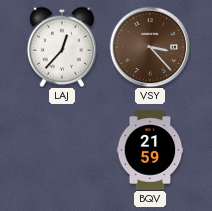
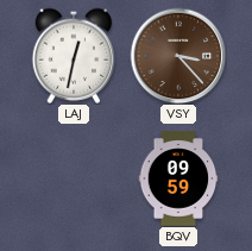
LAJ: 12:37 -> 12:32
BQV: 21:59 -> 09:59
